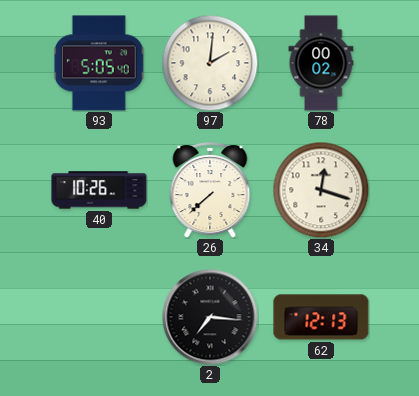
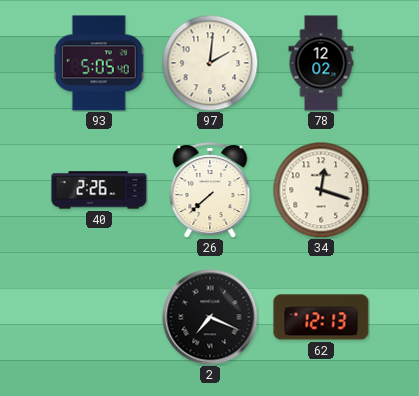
78: 00:02 -> 12:02
40: 10:26 -> 2:26
2: 7:16 -> 7:19
